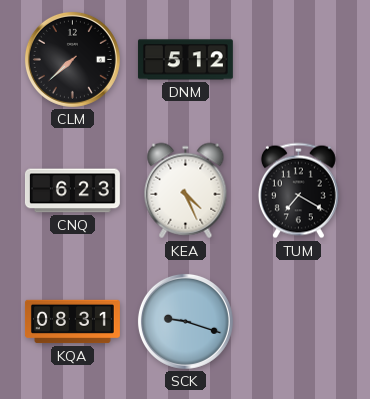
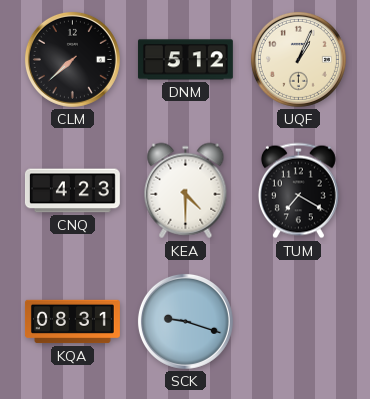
UQF: none -> 1:04
CNQ: 6:23 -> 4:23
KEA: 4:26 -> 4:30
